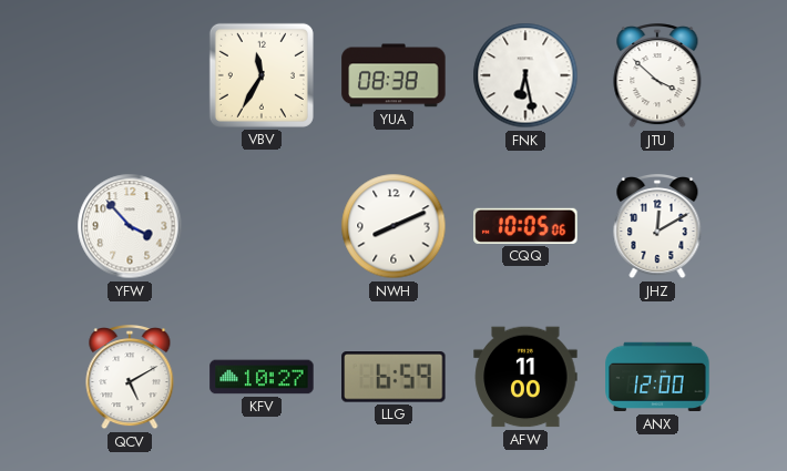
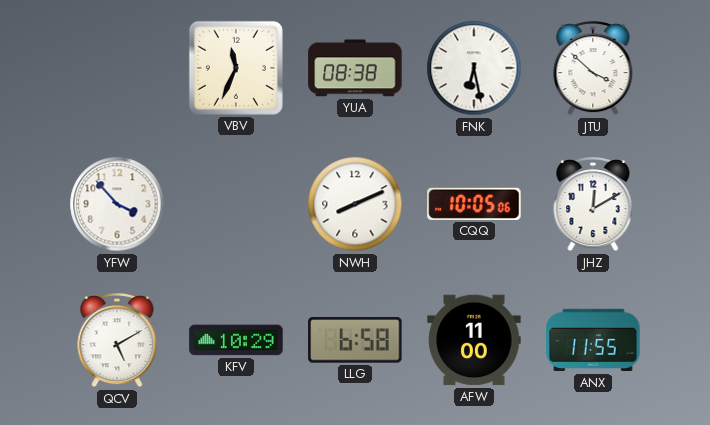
VBV: 11:35 -> 11:34
KFV: 10:27 -> 10:29
LLG: 6:59 -> 6:58
ANX: 12:00 -> 11:55
